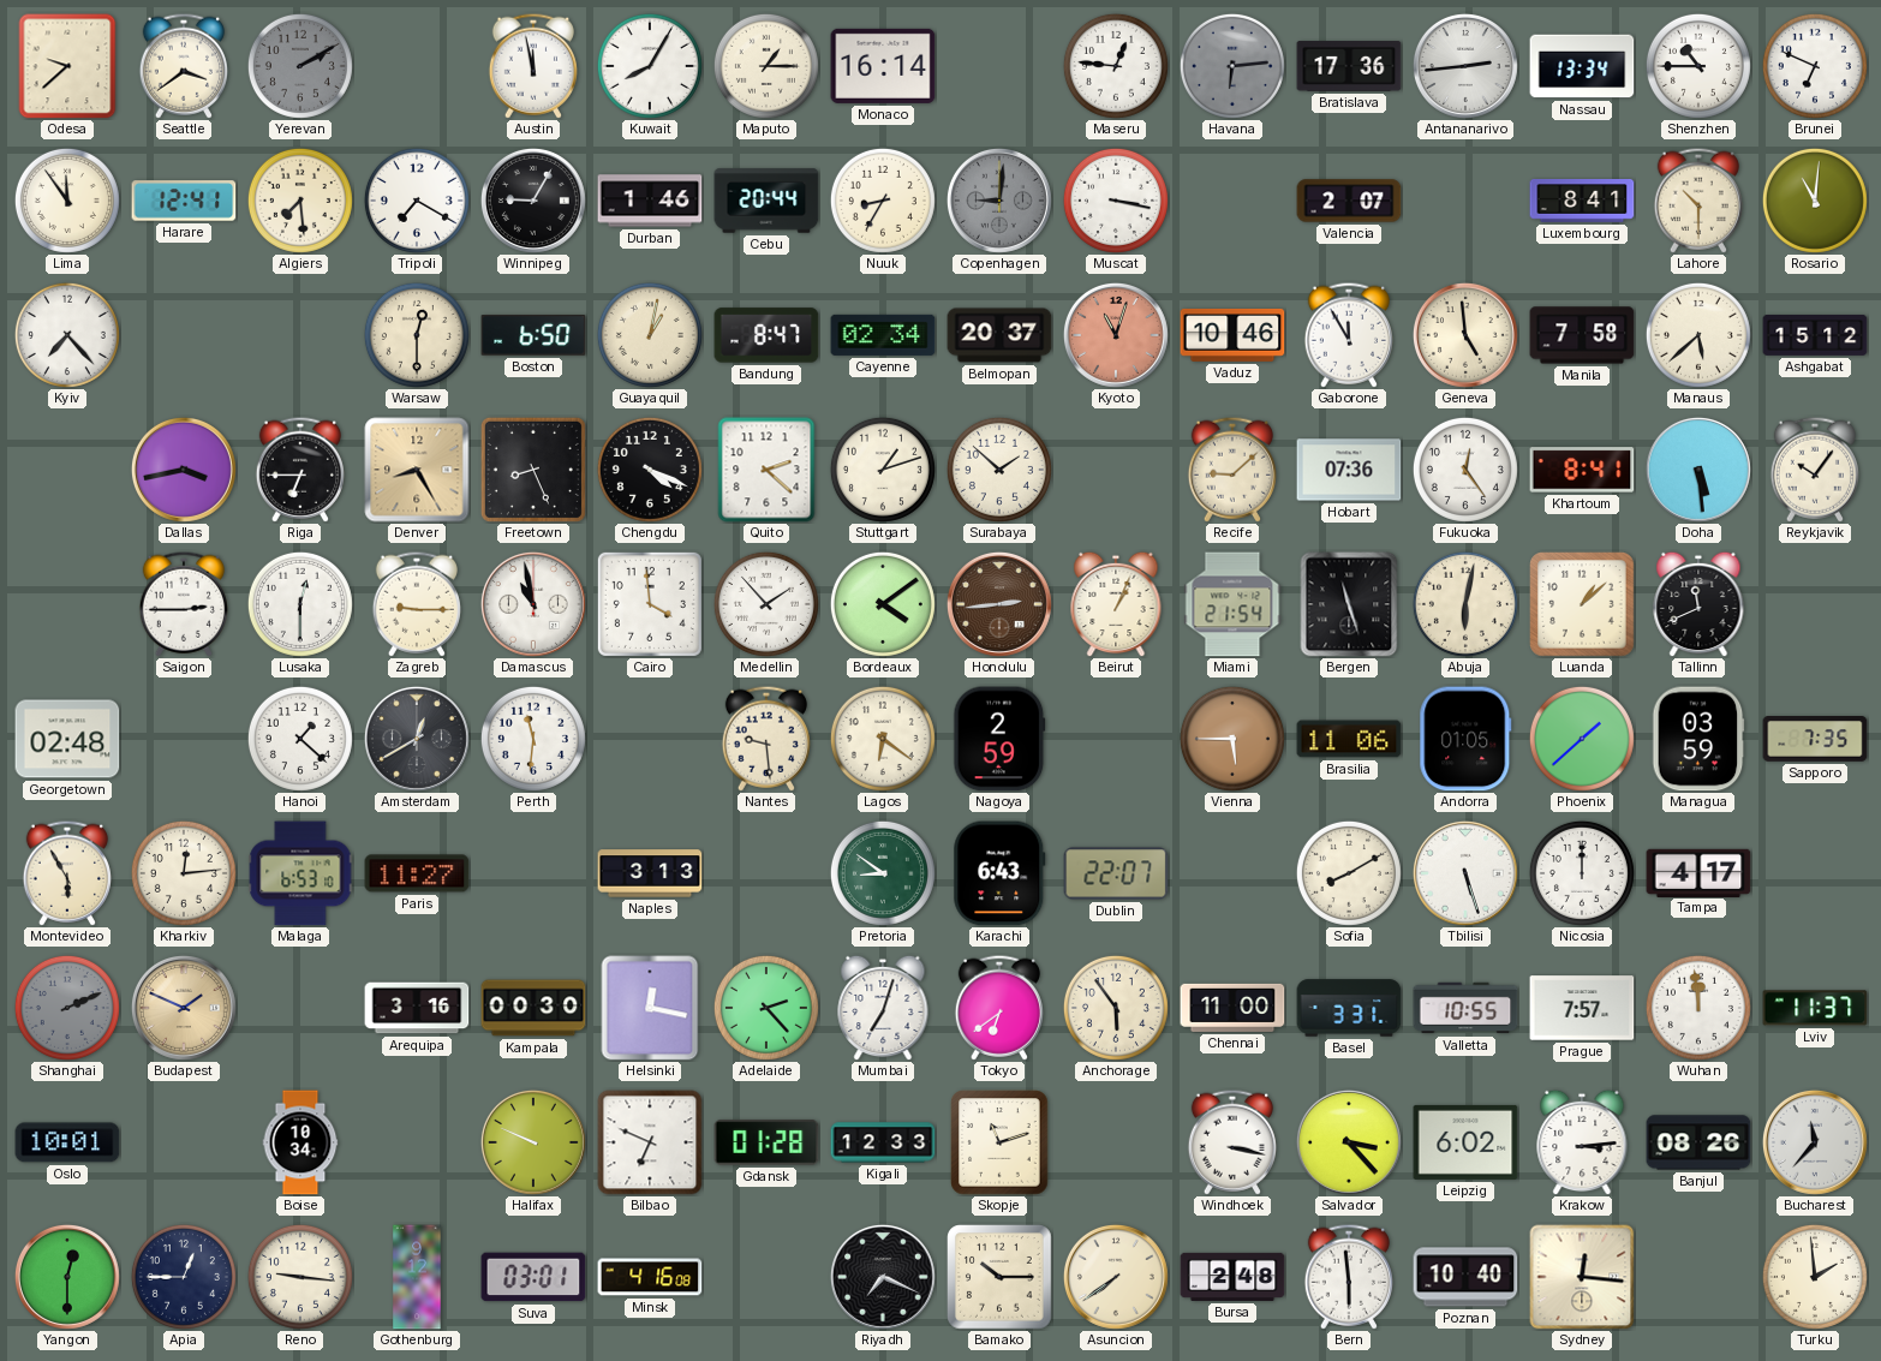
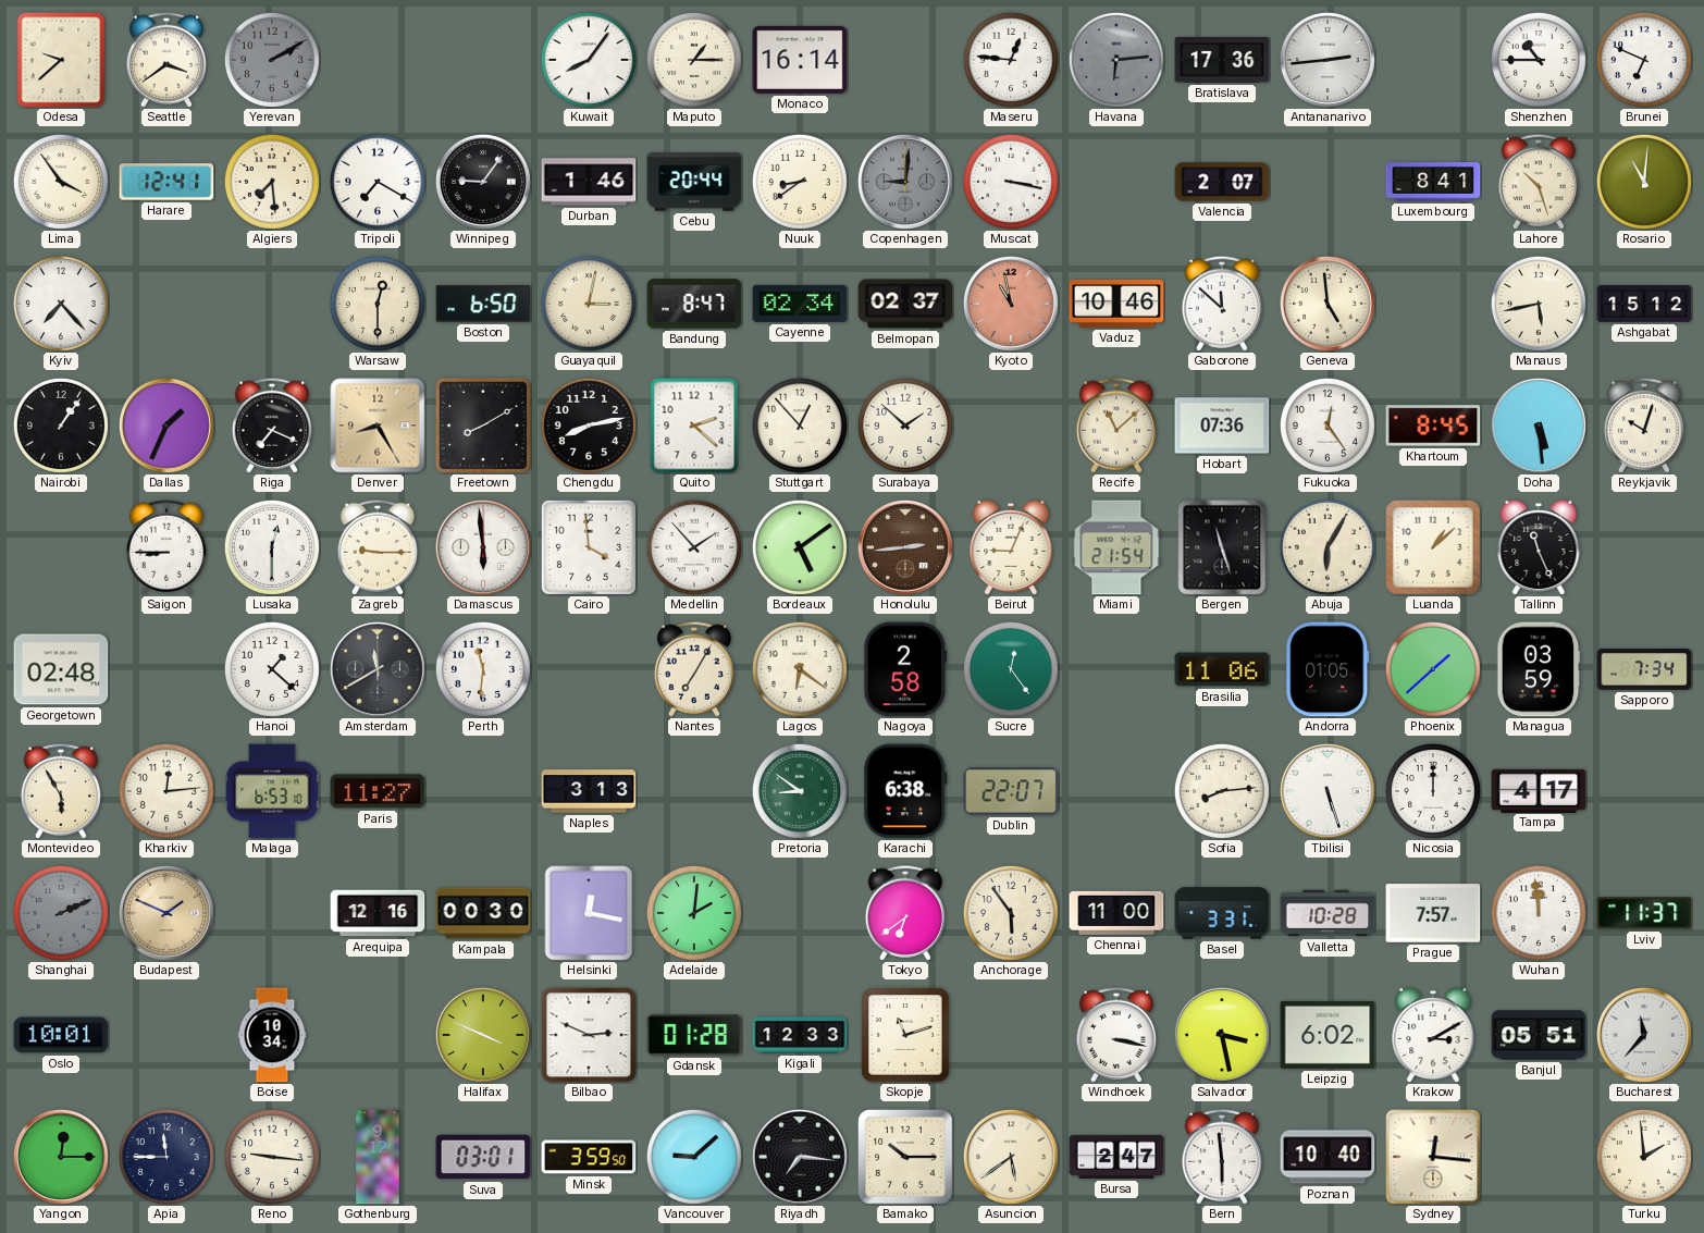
Austin: 11:58 -> none
Kuwait: 8:05 -> 8:06
Nassau: 13:34 -> none
Lima: 11:54 -> 3:54
Winnipeg: 9:05 -> 9:06
Nuuk: 8:35 -> 8:39
Lahore: 10:30 -> 10:27
Guayaquil: 1:02 -> 3:02
Belmopan: 20:37 -> 02:37
Kyoto: 11:03 -> 10:58
Gaborone: 11:55 -> 11:52
Manila: 7:58 -> none
Manaus: 5:38 -> 5:43
Nairobi: none -> 1:06
Dallas: 3:43 -> 1:34
Riga: 6:45 -> 7:19
Freetown: 8:26 -> 8:10
Chengdu: 4:19 -> 8:13
Stuttgart: 1:12 -> 12:53
Recife: 9:08 -> 11:08
Khartoum: 8:41 -> 8:45
Reykjavik: 10:06 -> 10:03
Saigon: 2:45 -> 8:45
Damascus: 10:58 -> 5:59
Bordeaux: 4:09 -> 5:09
Beirut: 1:04 -> 9:04
Abuja: 6:02 -> 6:05
Tallinn: 11:41 -> 11:26
Amsterdam: 12:40 -> 11:40
Nantes: 9:29 -> 7:05
Nagoya: 2:59 -> 2:58
Sucre: none -> 12:24
Vienna: 5:45 -> none
Sapporo: 7:35 -> 7:34
Karachi: 6:43 -> 6:38
Sofia: 8:10 -> 8:14
Arequipa: 3:16 -> 12:16
Adelaide: 2:23 -> 2:01
Mumbai: 7:03 -> none
Valletta: 10:55 -> 10:28
Halifax: 9:49 -> 3:49
Bilbao: 6:49 -> 2:49
Salvador: 3:23 -> 3:28
Krakow: 3:14 -> 3:10
Banjul: 08:26 -> 05:51
Yangon: 12:30 -> 12:15
Apia: 12:45 -> 11:45
Minsk: 4:16 -> 3:59
Vancouver: none -> 9:08
Riyadh: 7:19 -> 7:16
Asuncion: 7:39 -> 5:39
Bursa: 2:48 -> 2:47
